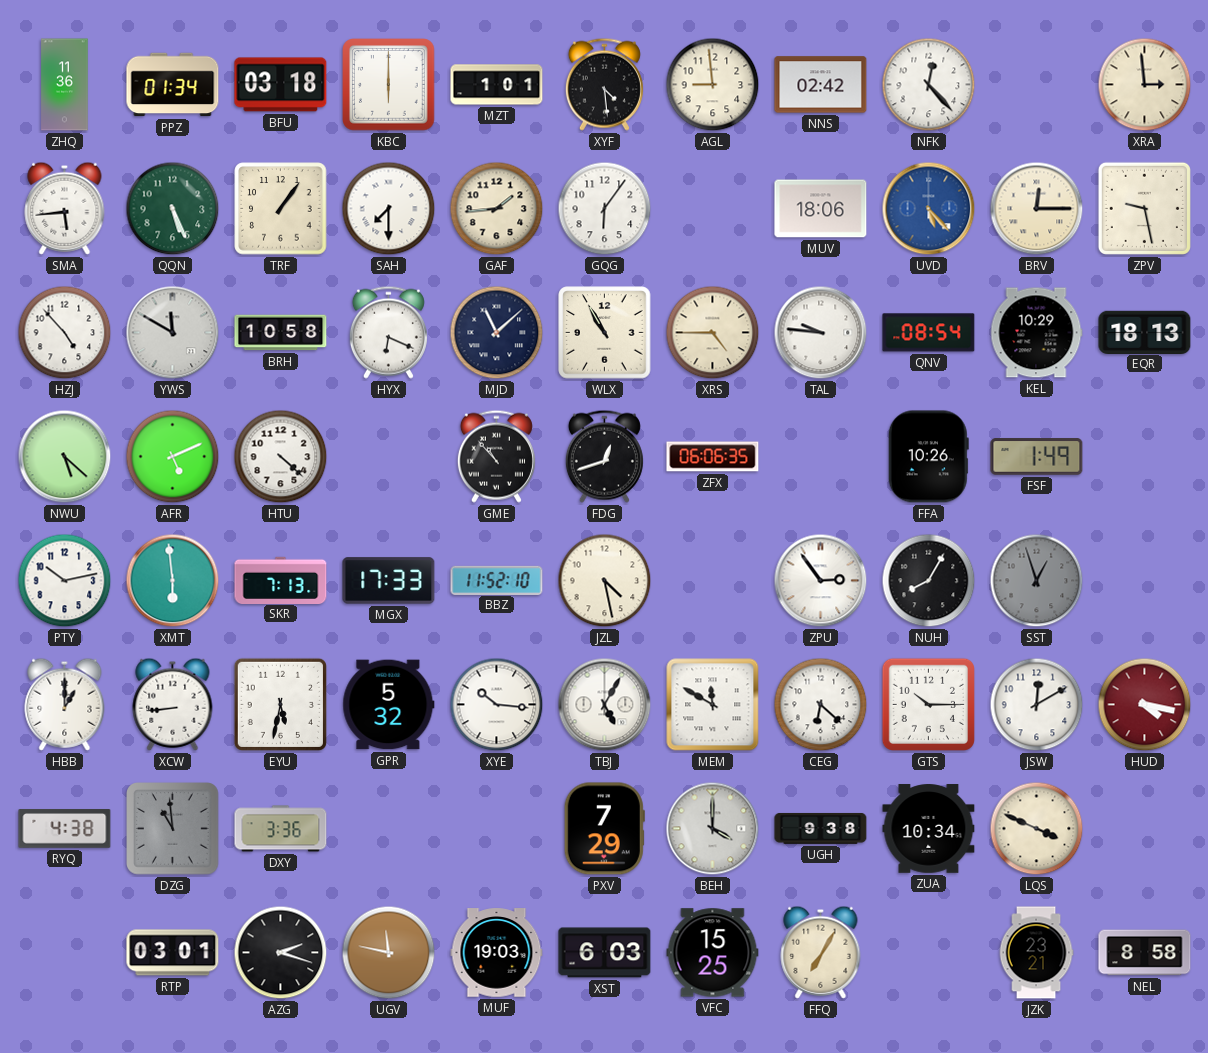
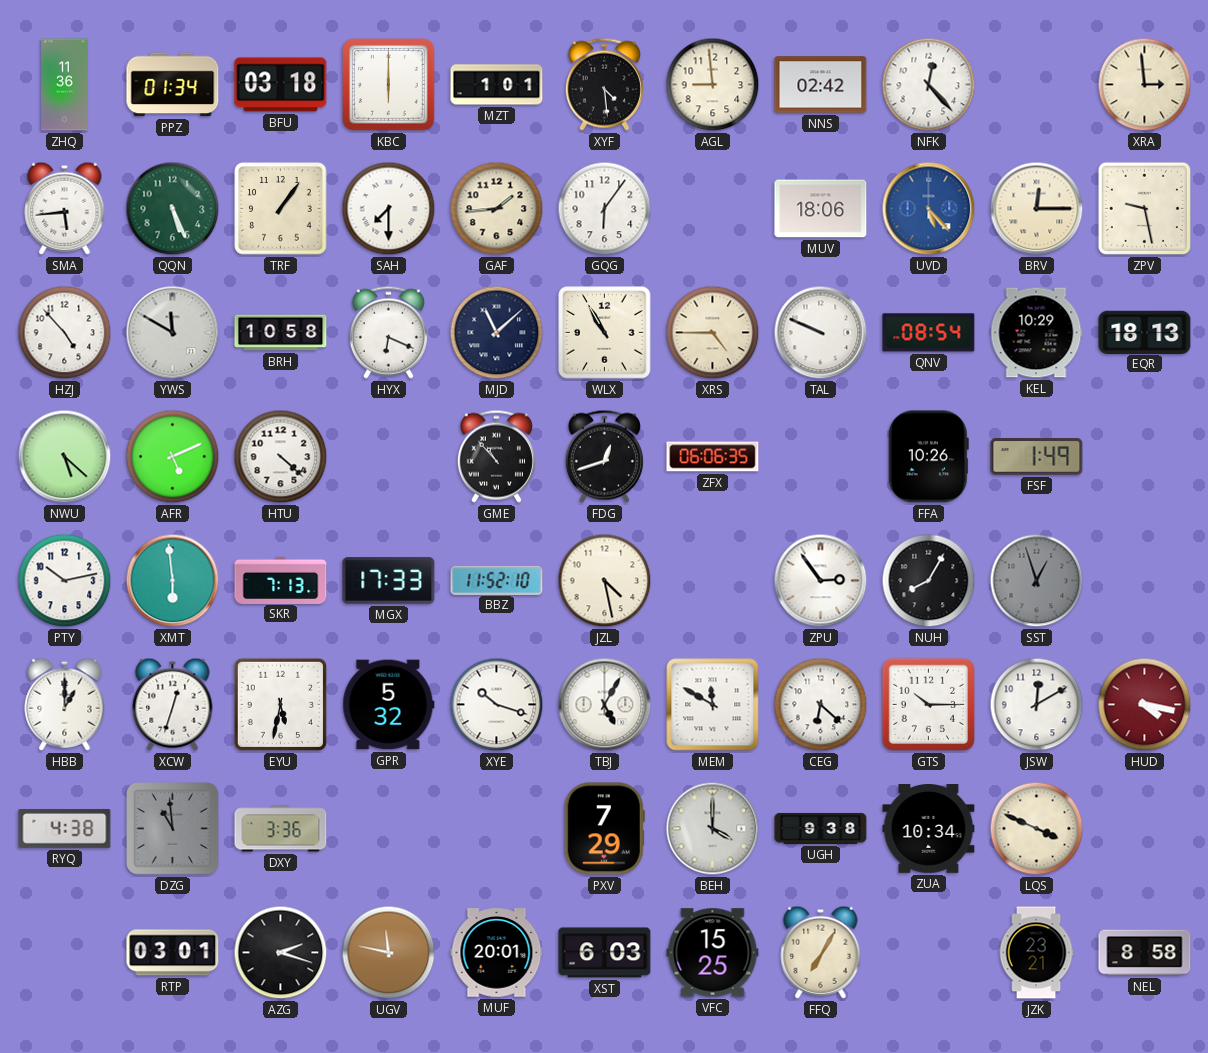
TAL: 9:46 -> 9:49
XCW: 8:44 -> 12:33
XYE: 10:16 -> 10:18
MUF: 19:03 -> 20:01
